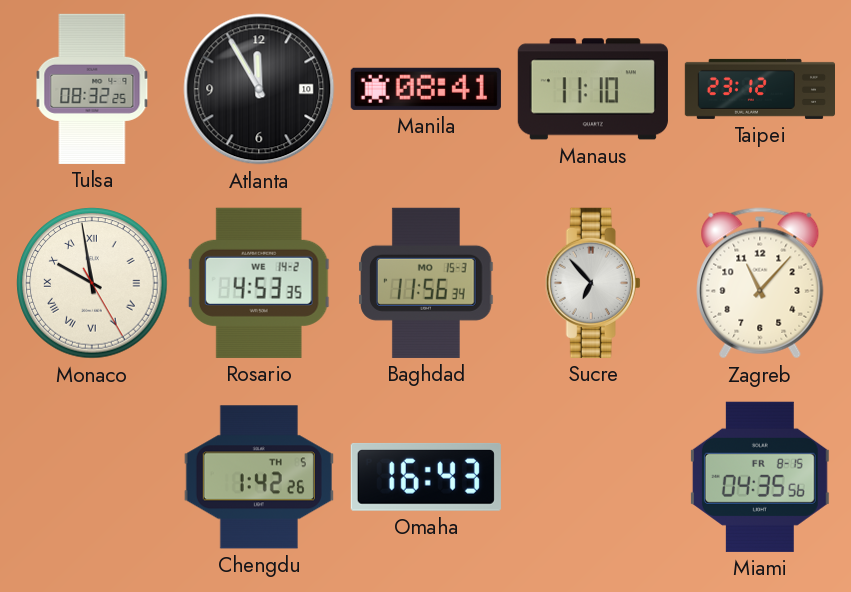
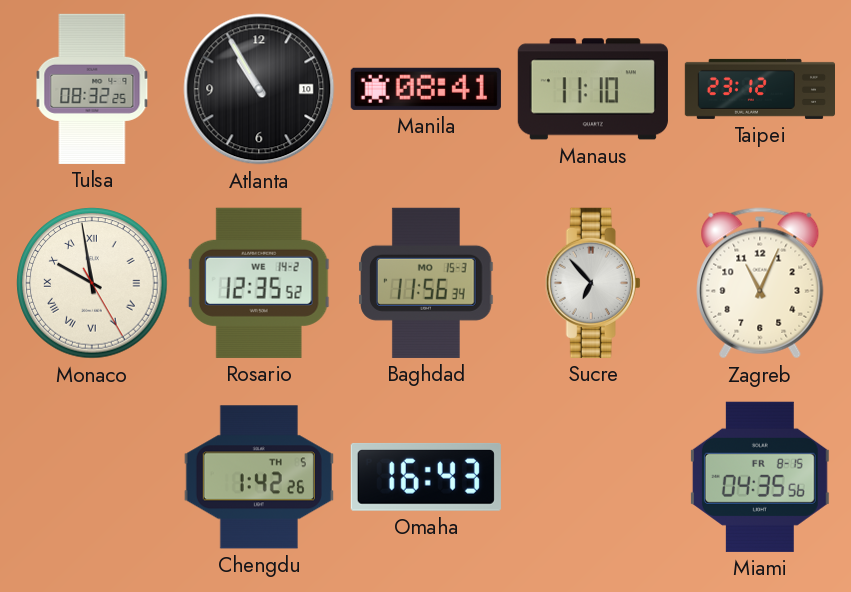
Atlanta: 11:55 -> 10:55
Rosario: 4:53 -> 12:35
Zagreb: 11:07 -> 11:04
